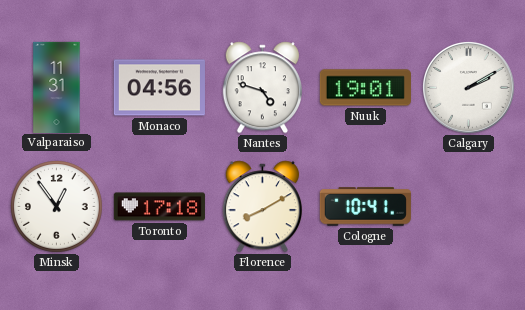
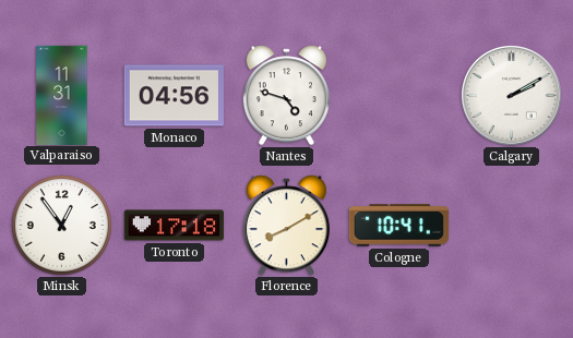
Nuuk: 19:01 -> none
